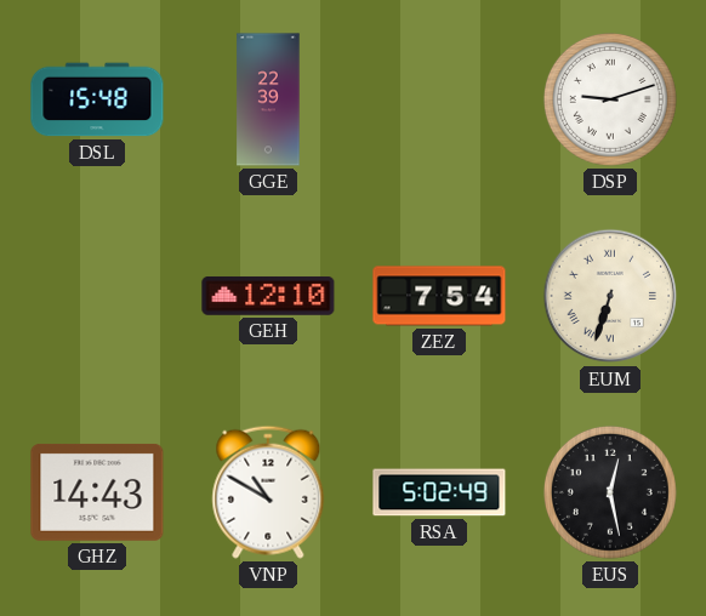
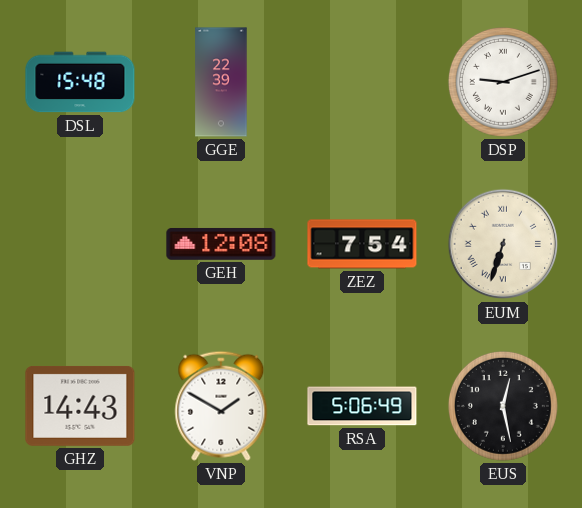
GEH: 12:10 -> 12:08
VNP: 10:50 -> 1:50
RSA: 5:02 -> 5:06
